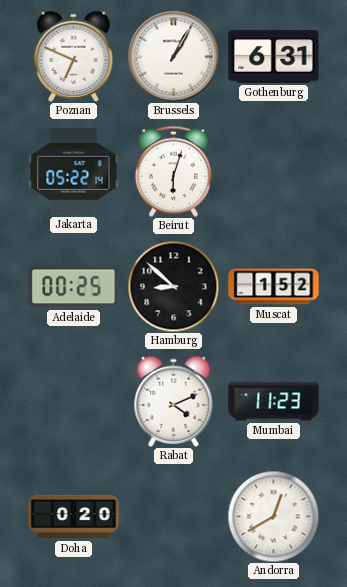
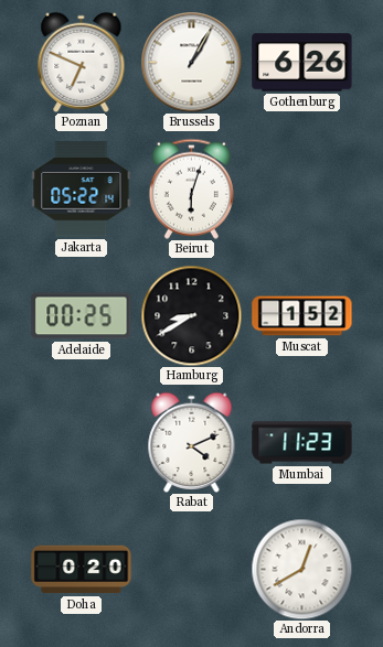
Gothenburg: 6:31 -> 6:26
Hamburg: 8:52 -> 8:40
